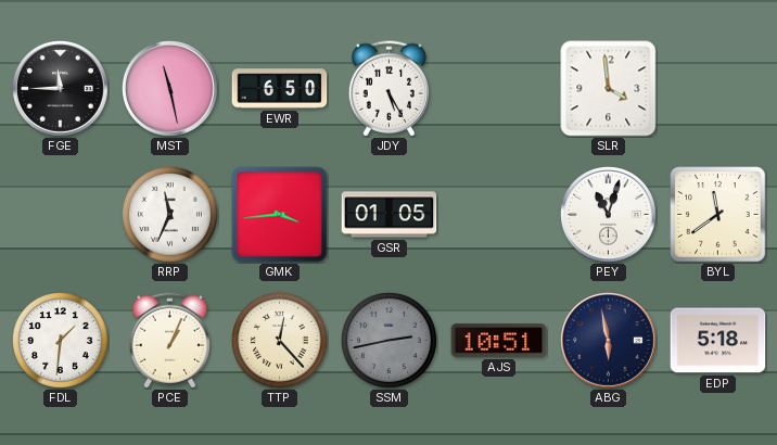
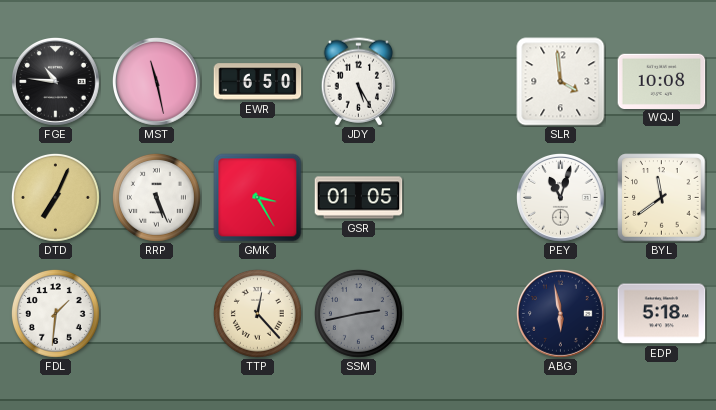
FGE: 11:45 -> 10:46
WQJ: none -> 10:08
DTD: none -> 7:04
RRP: 11:34 -> 5:26
GMK: 3:44 -> 3:25
PCE: 1:04 -> none
AJS: 10:51 -> none
